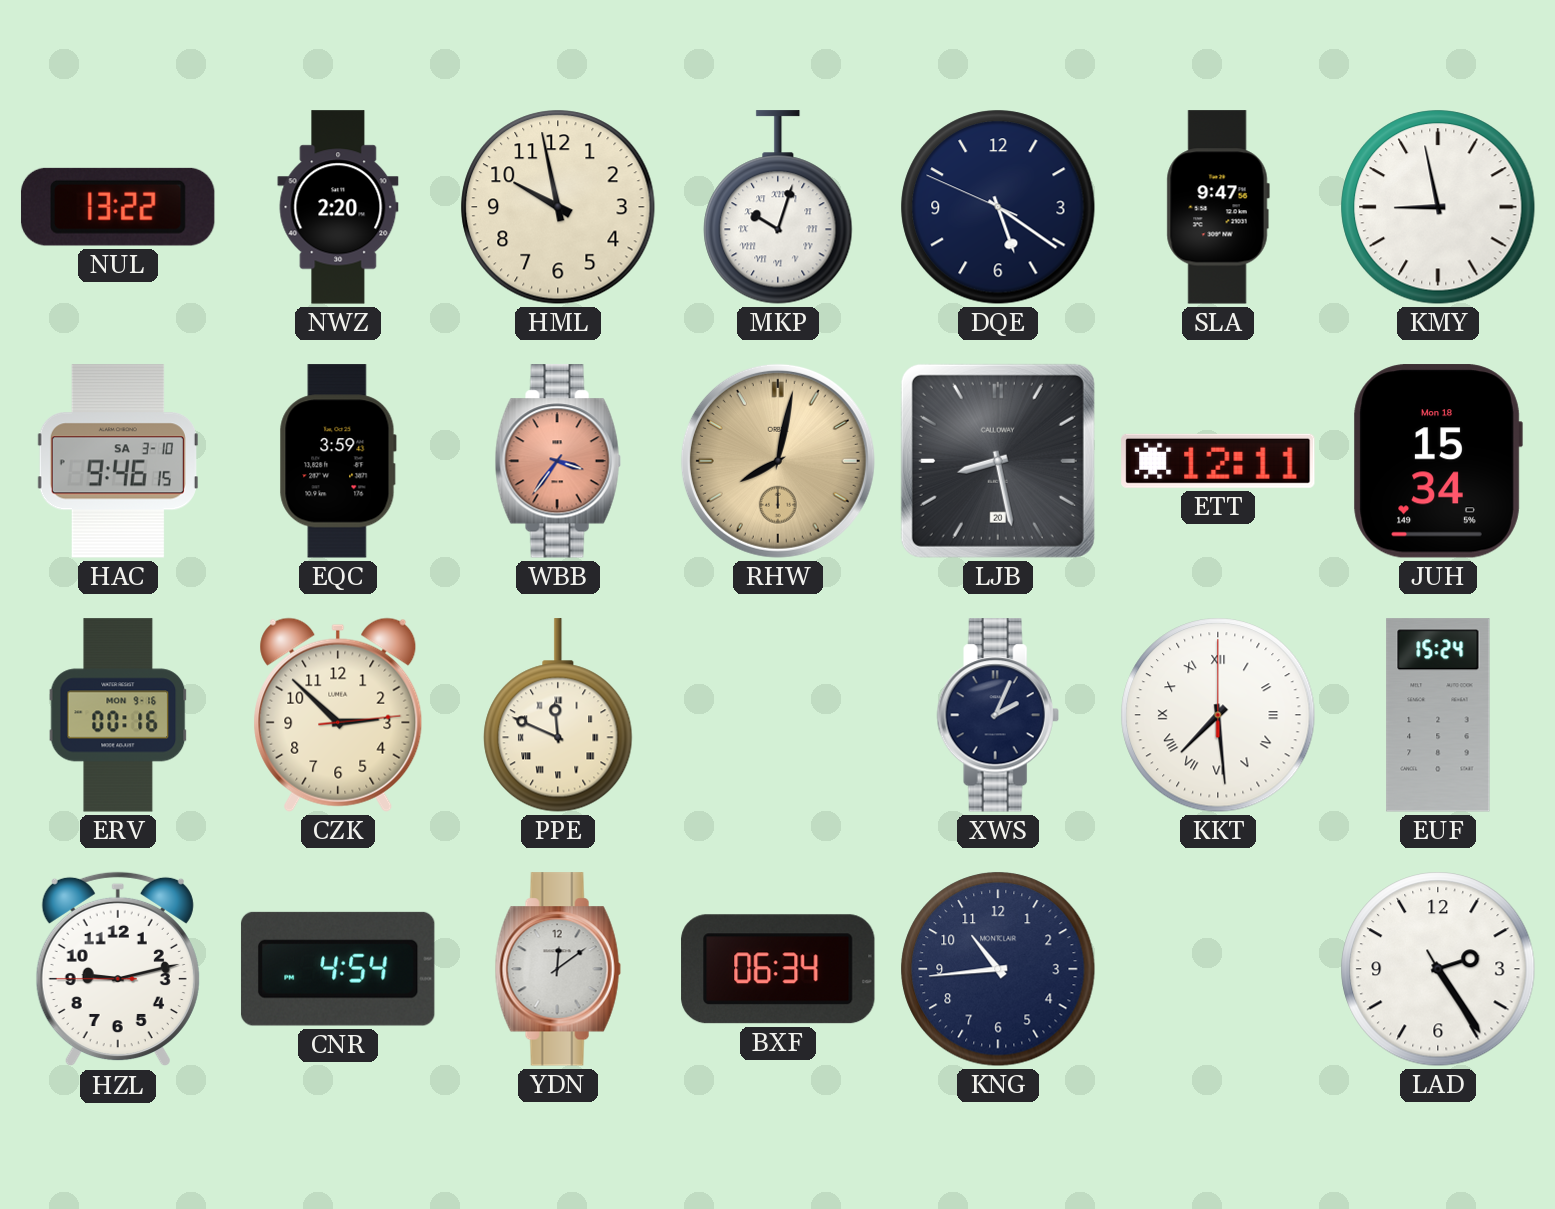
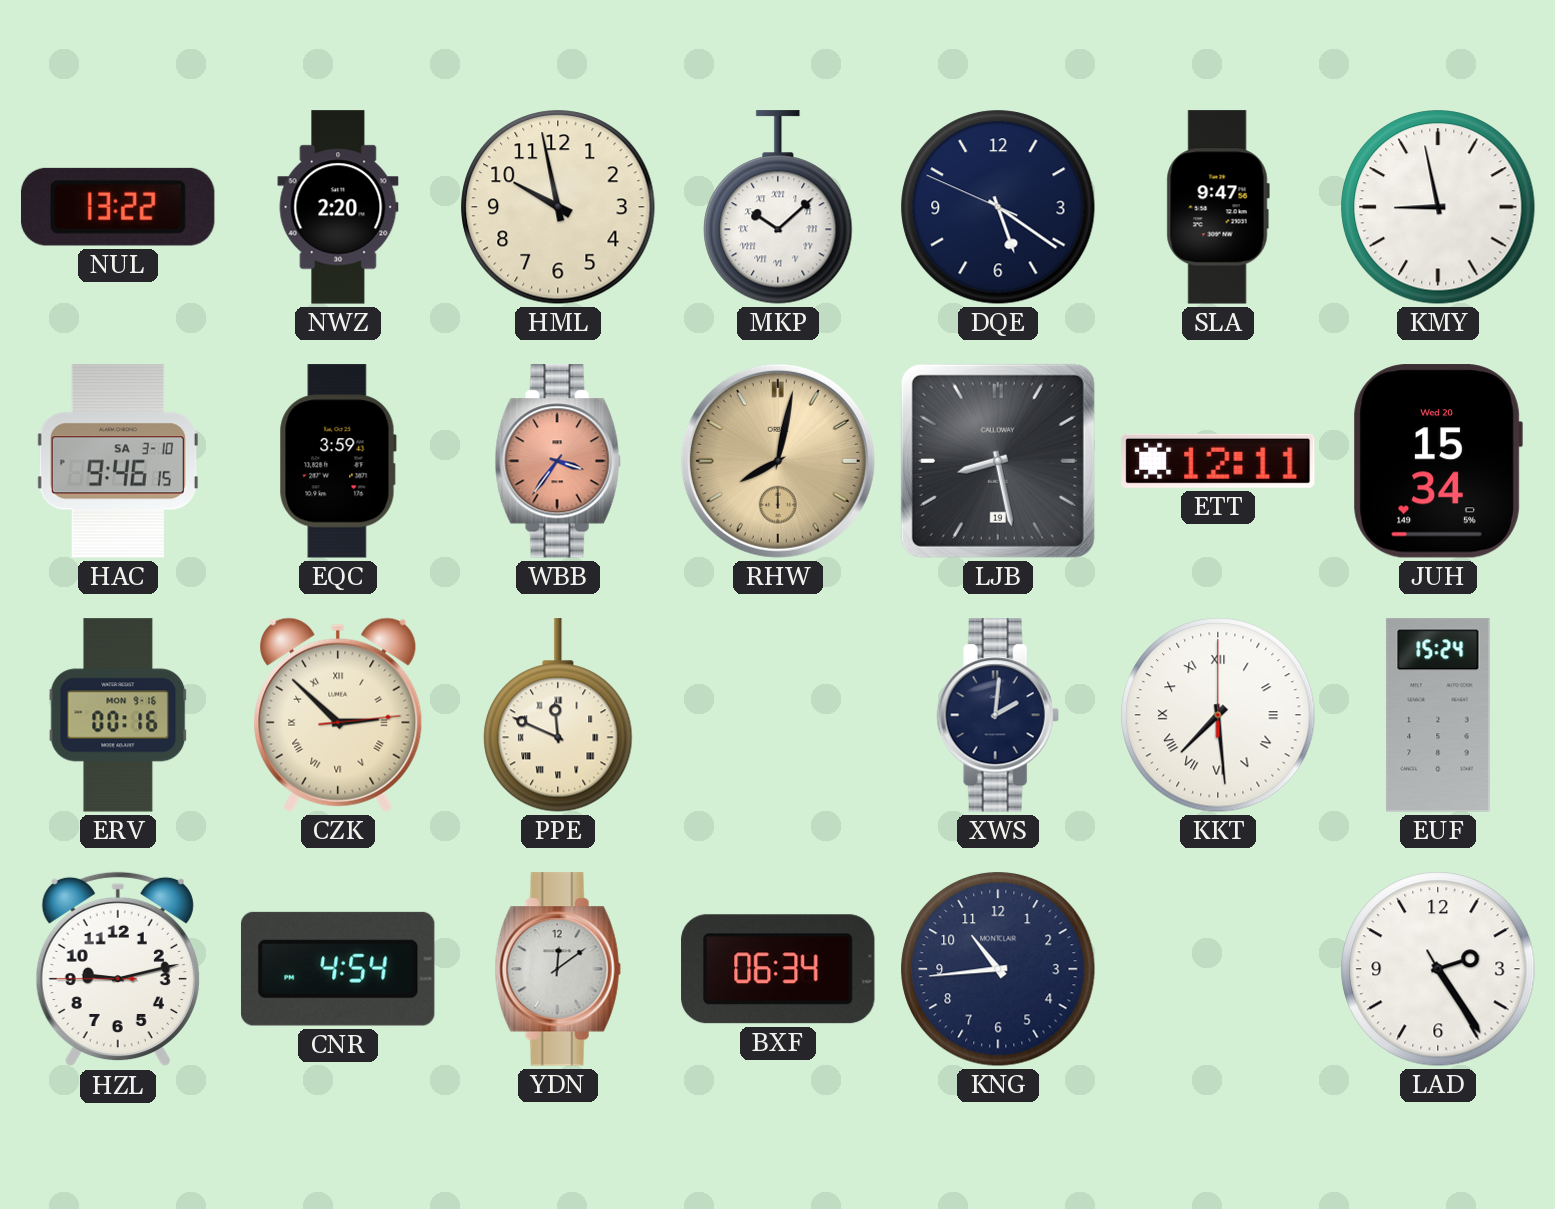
MKP: 10:03 -> 10:08
LJB date: 20 -> 19
JUH date: Mon 18 -> Wed 20
CZK numerals: Arabic -> Roman
XWS: 2:04 -> 2:01
